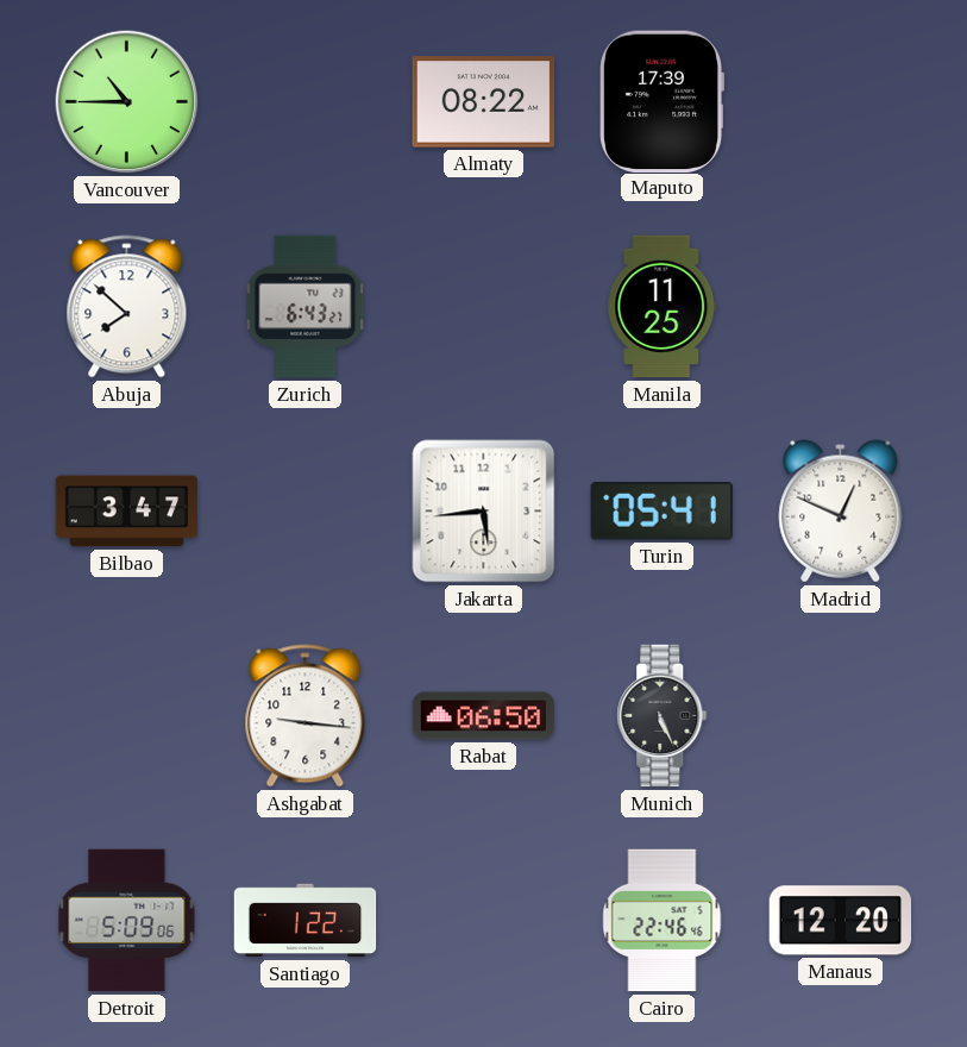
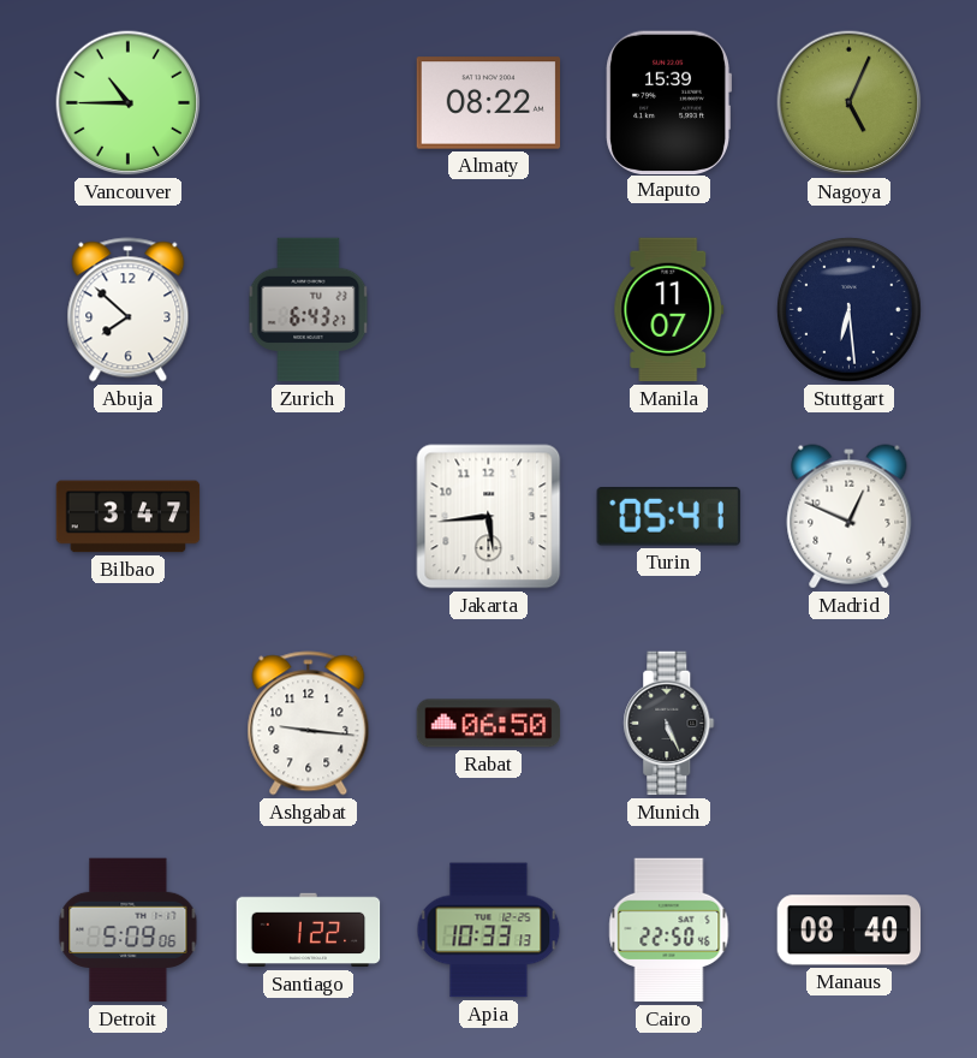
Maputo: 17:39 -> 15:39
Nagoya: none -> 5:04
Manila: 11:25 -> 11:07
Stuttgart: none -> 6:29
Apia: none -> 10:33
Cairo: 22:46 -> 22:50
Manaus: 12:20 -> 08:40
